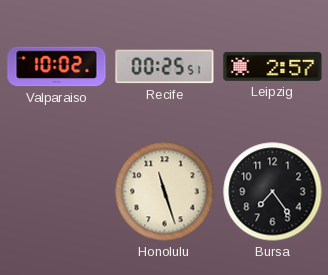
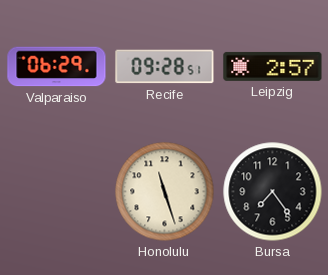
Valparaiso: 10:02 -> 06:29
Recife: 00:25 -> 09:28
